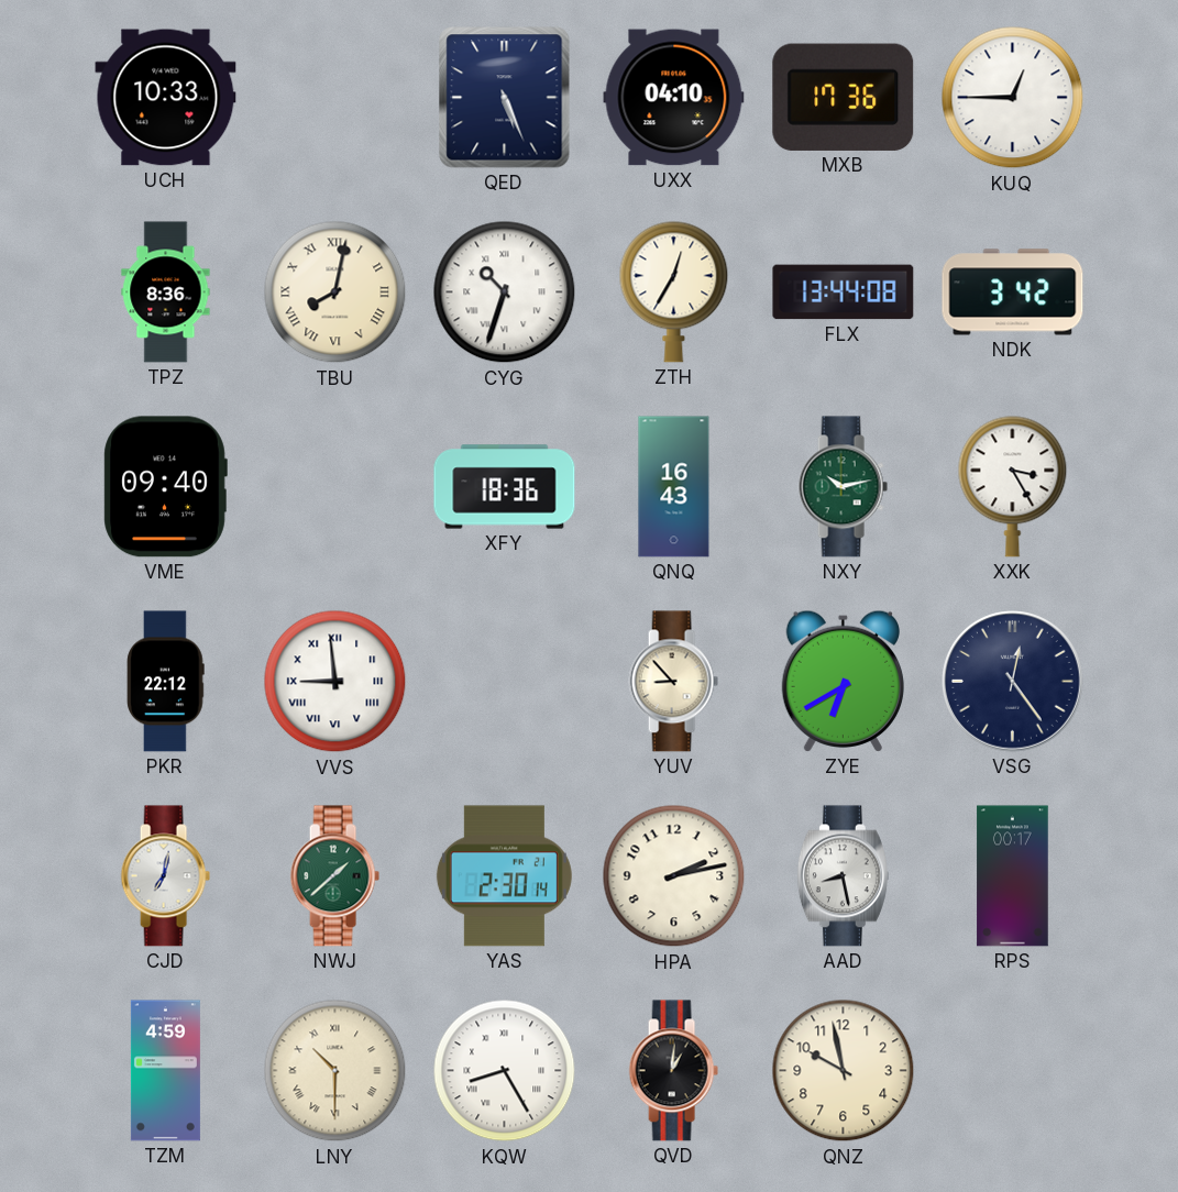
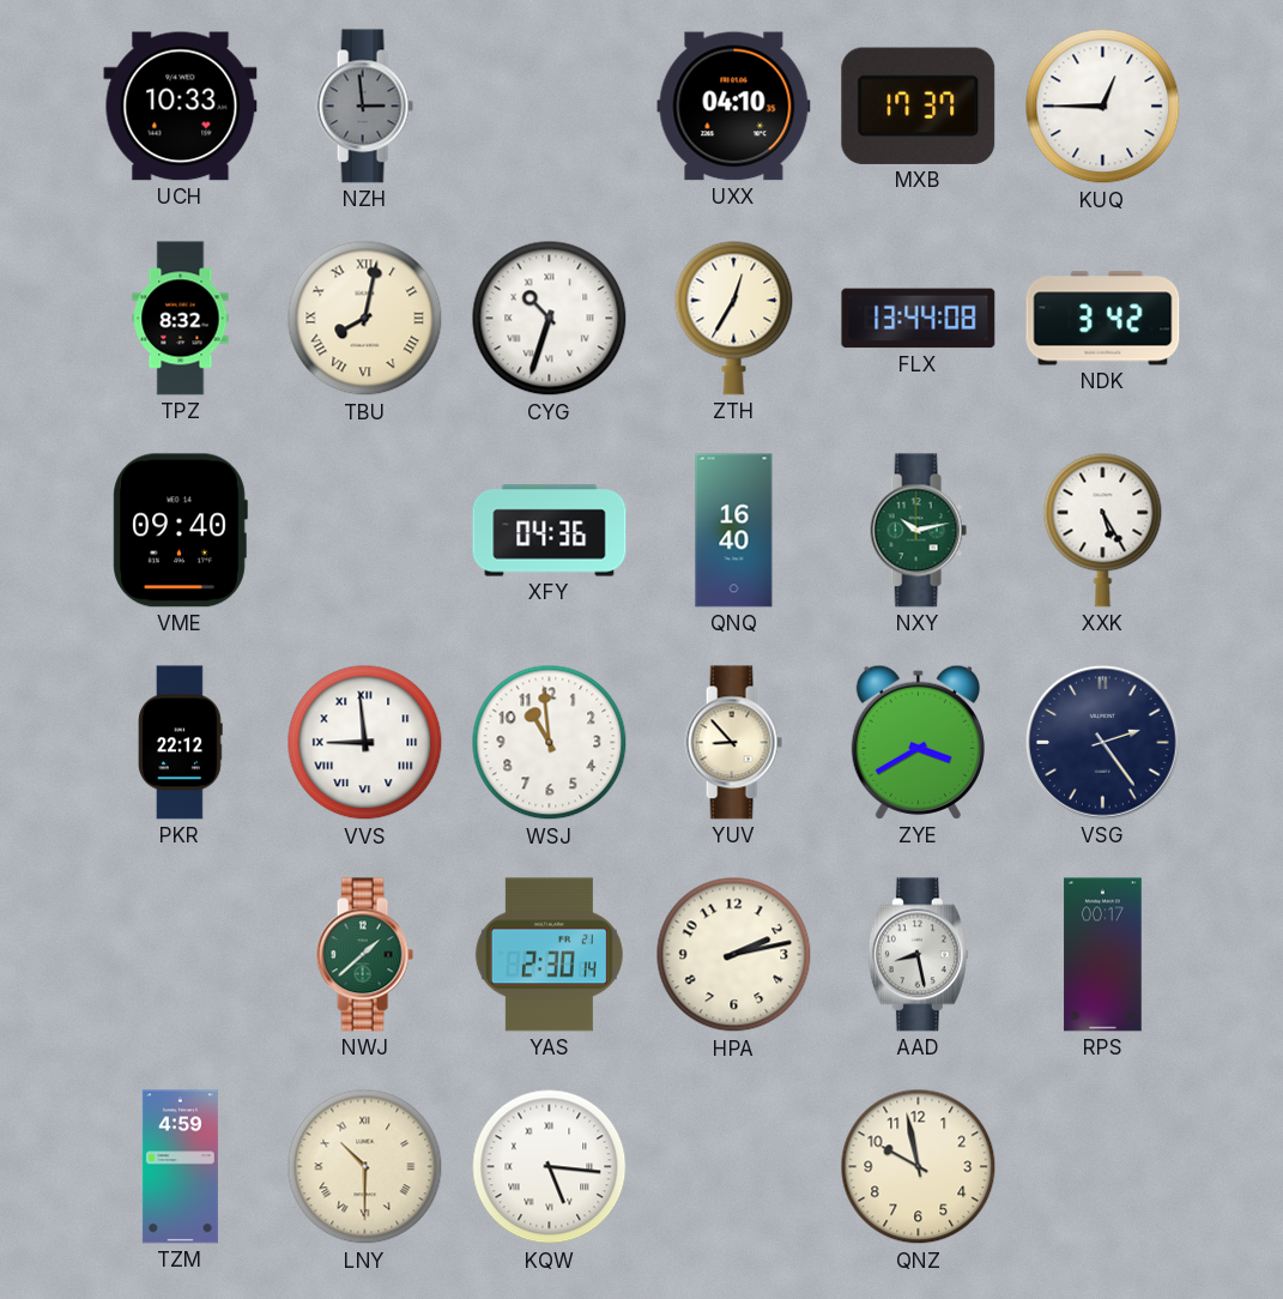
NZH: none -> 2:59
QED: 5:26 -> none
MXB: 17:36 -> 17:37
TPZ: 8:36 -> 8:32
XFY: 18:36 -> 04:36
QNQ: 16:43 -> 16:40
XXK: 3:25 -> 5:25
WSJ: none -> 10:59
ZYE: 6:40 -> 3:40
VSG: 12:24 -> 2:24
CJD: 7:02 -> none
KQW: 8:25 -> 5:16
QVD: 1:01 -> none
